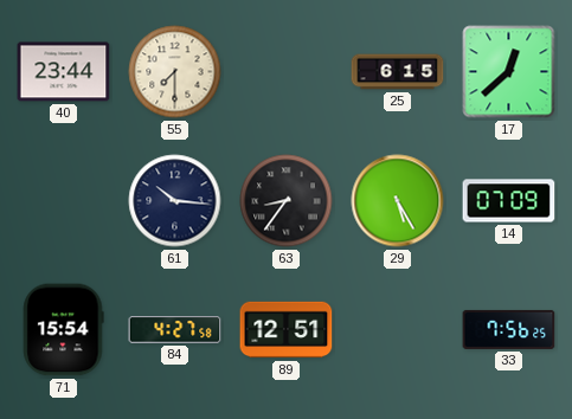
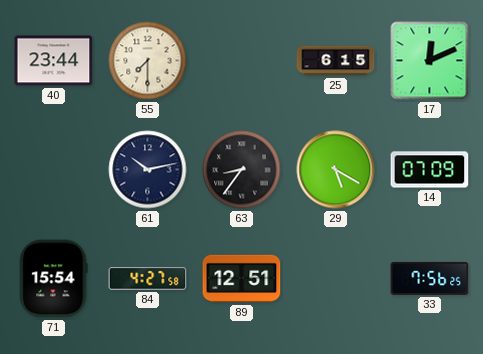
17: 12:38 -> 12:11
61: 10:16 -> 10:13
29: 5:25 -> 5:20
